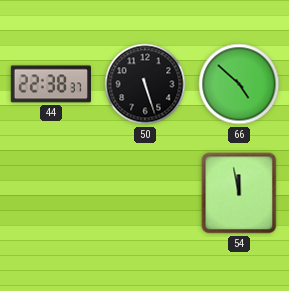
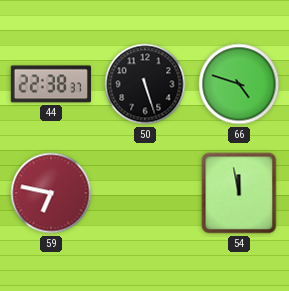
66: 4:52 -> 4:48
59: none -> 6:47
